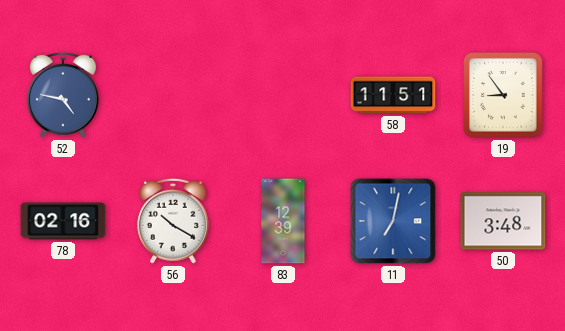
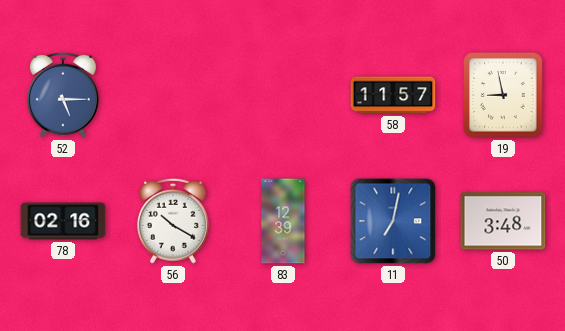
52: 4:47 -> 5:15
58: 11:51 -> 11:57
19: 8:54 -> 8:58
